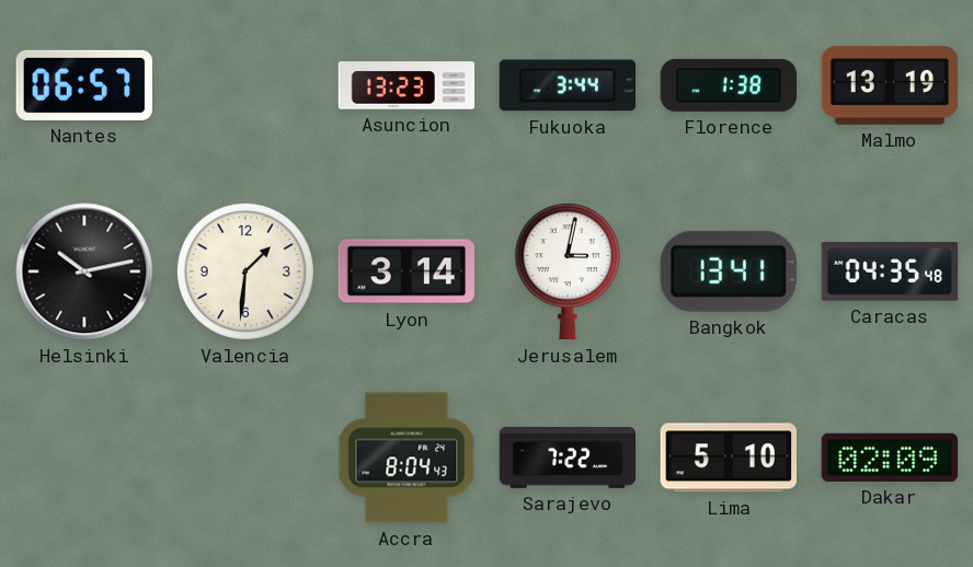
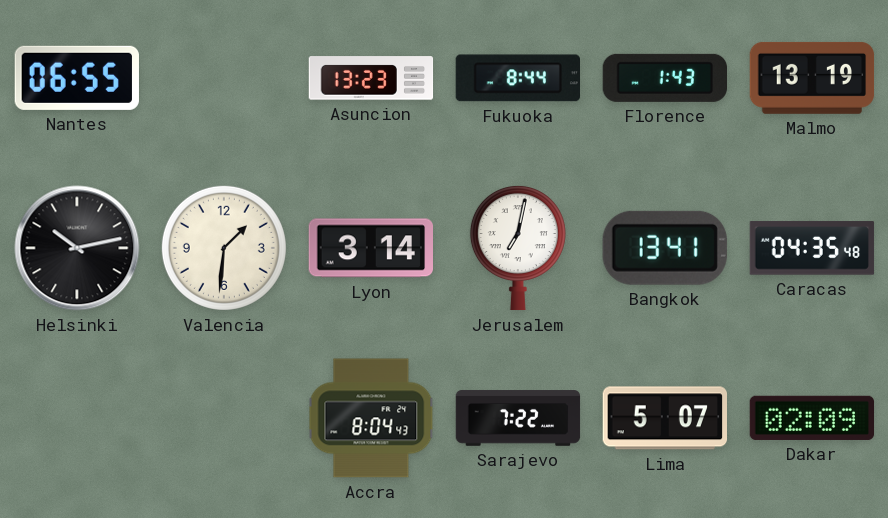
Nantes: 06:57 -> 06:55
Fukuoka: 3:44 -> 8:44
Florence: 1:38 -> 1:43
Jerusalem: 3:02 -> 7:02
Lima: 5:10 -> 5:07
